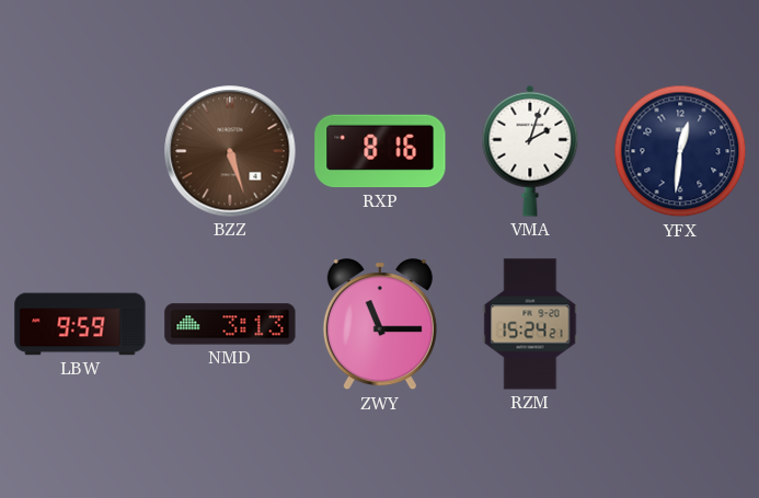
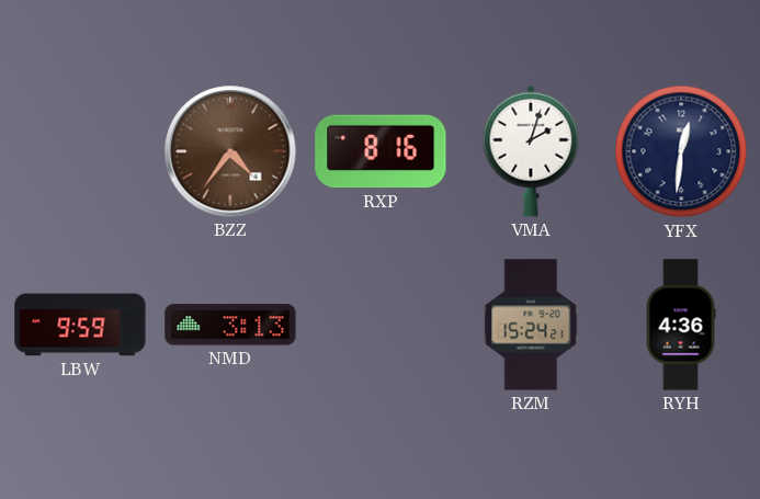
BZZ: 5:27 -> 4:36
ZWY: 11:15 -> none
RYH: none -> 4:36
